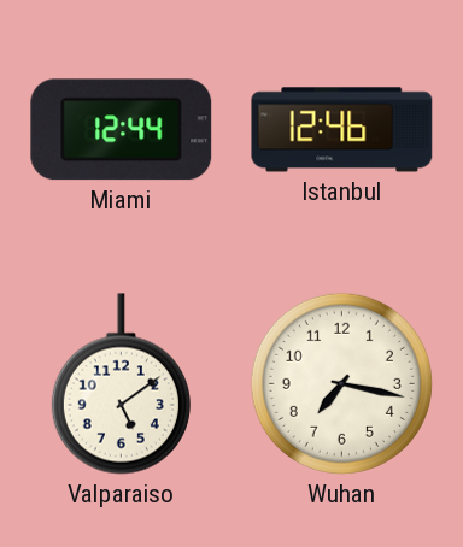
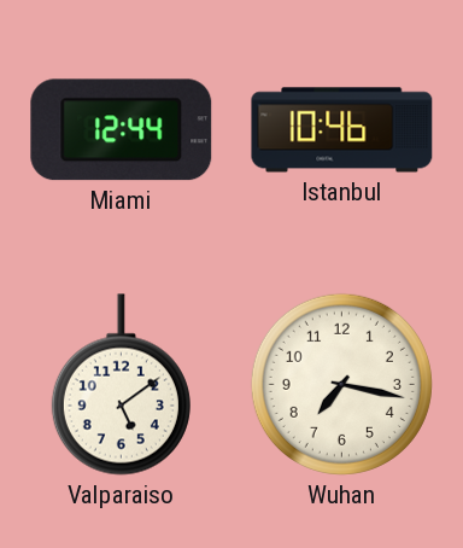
Istanbul: 12:46 -> 10:46
